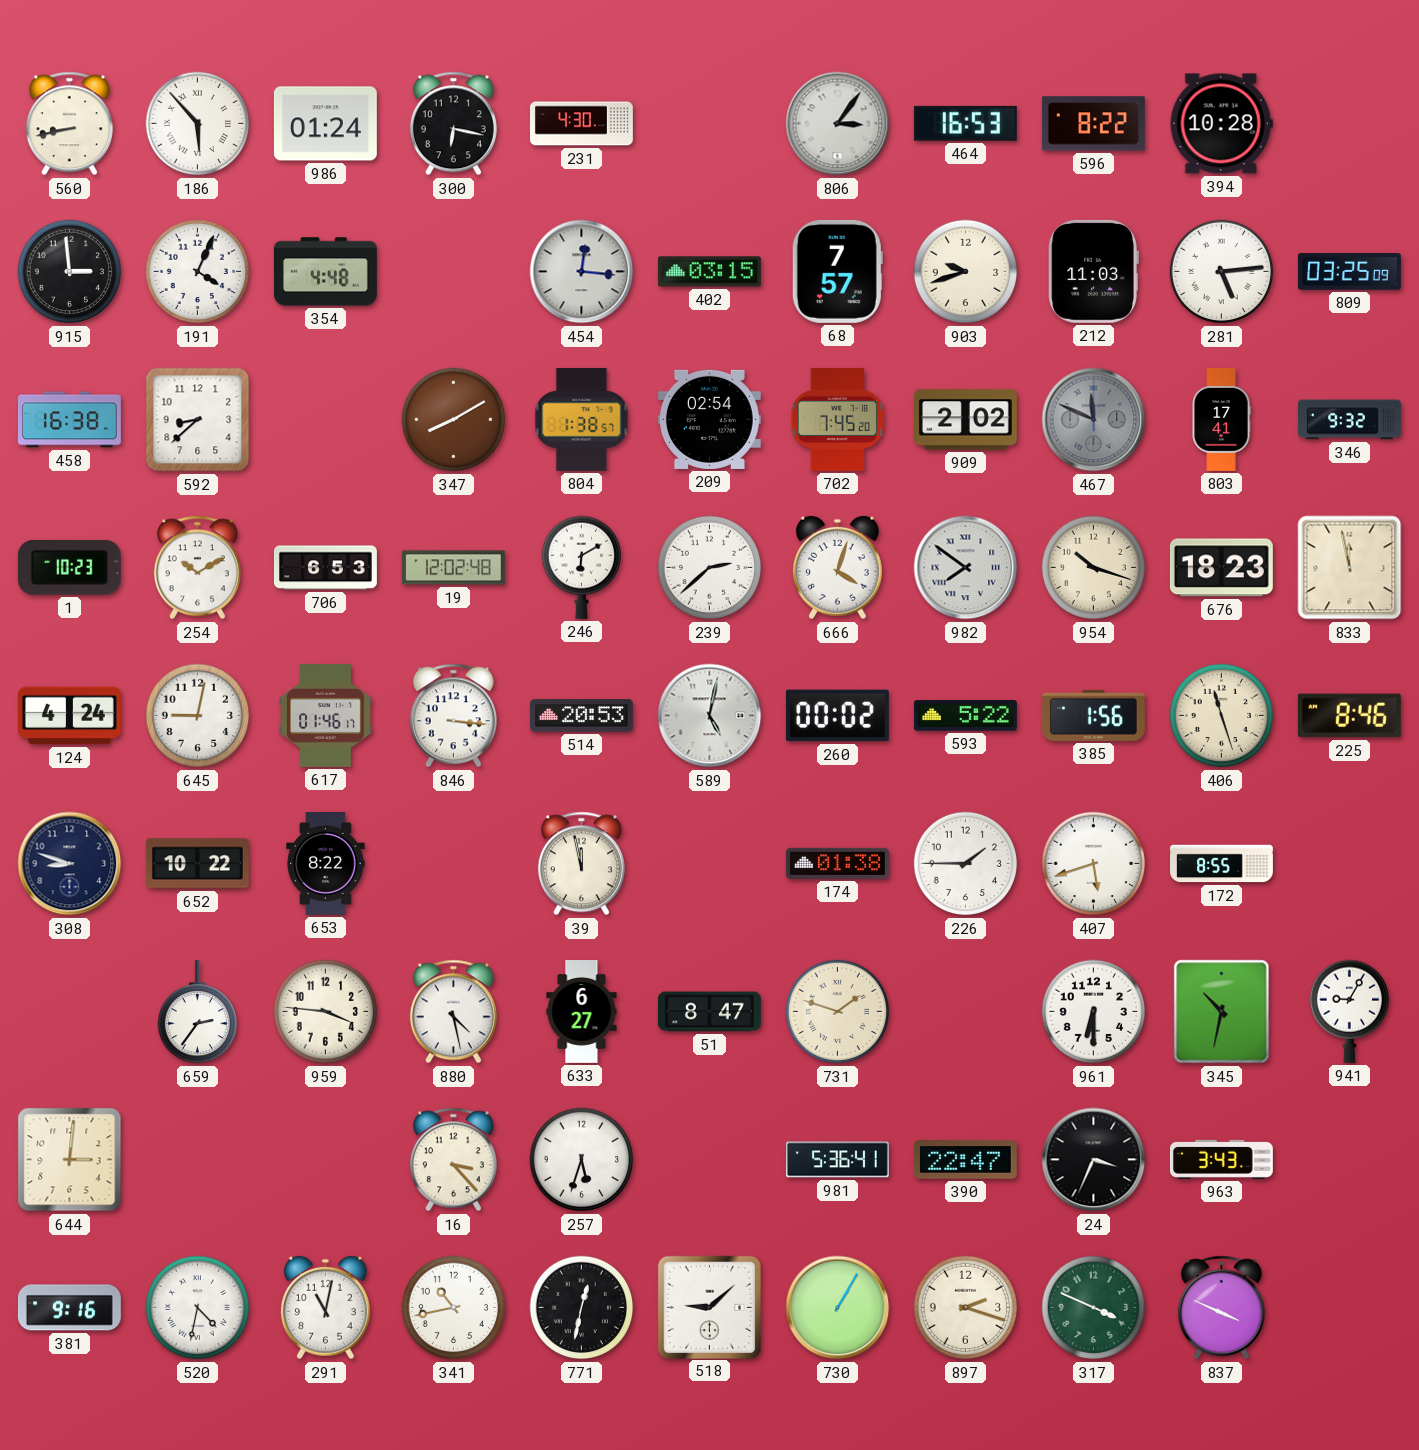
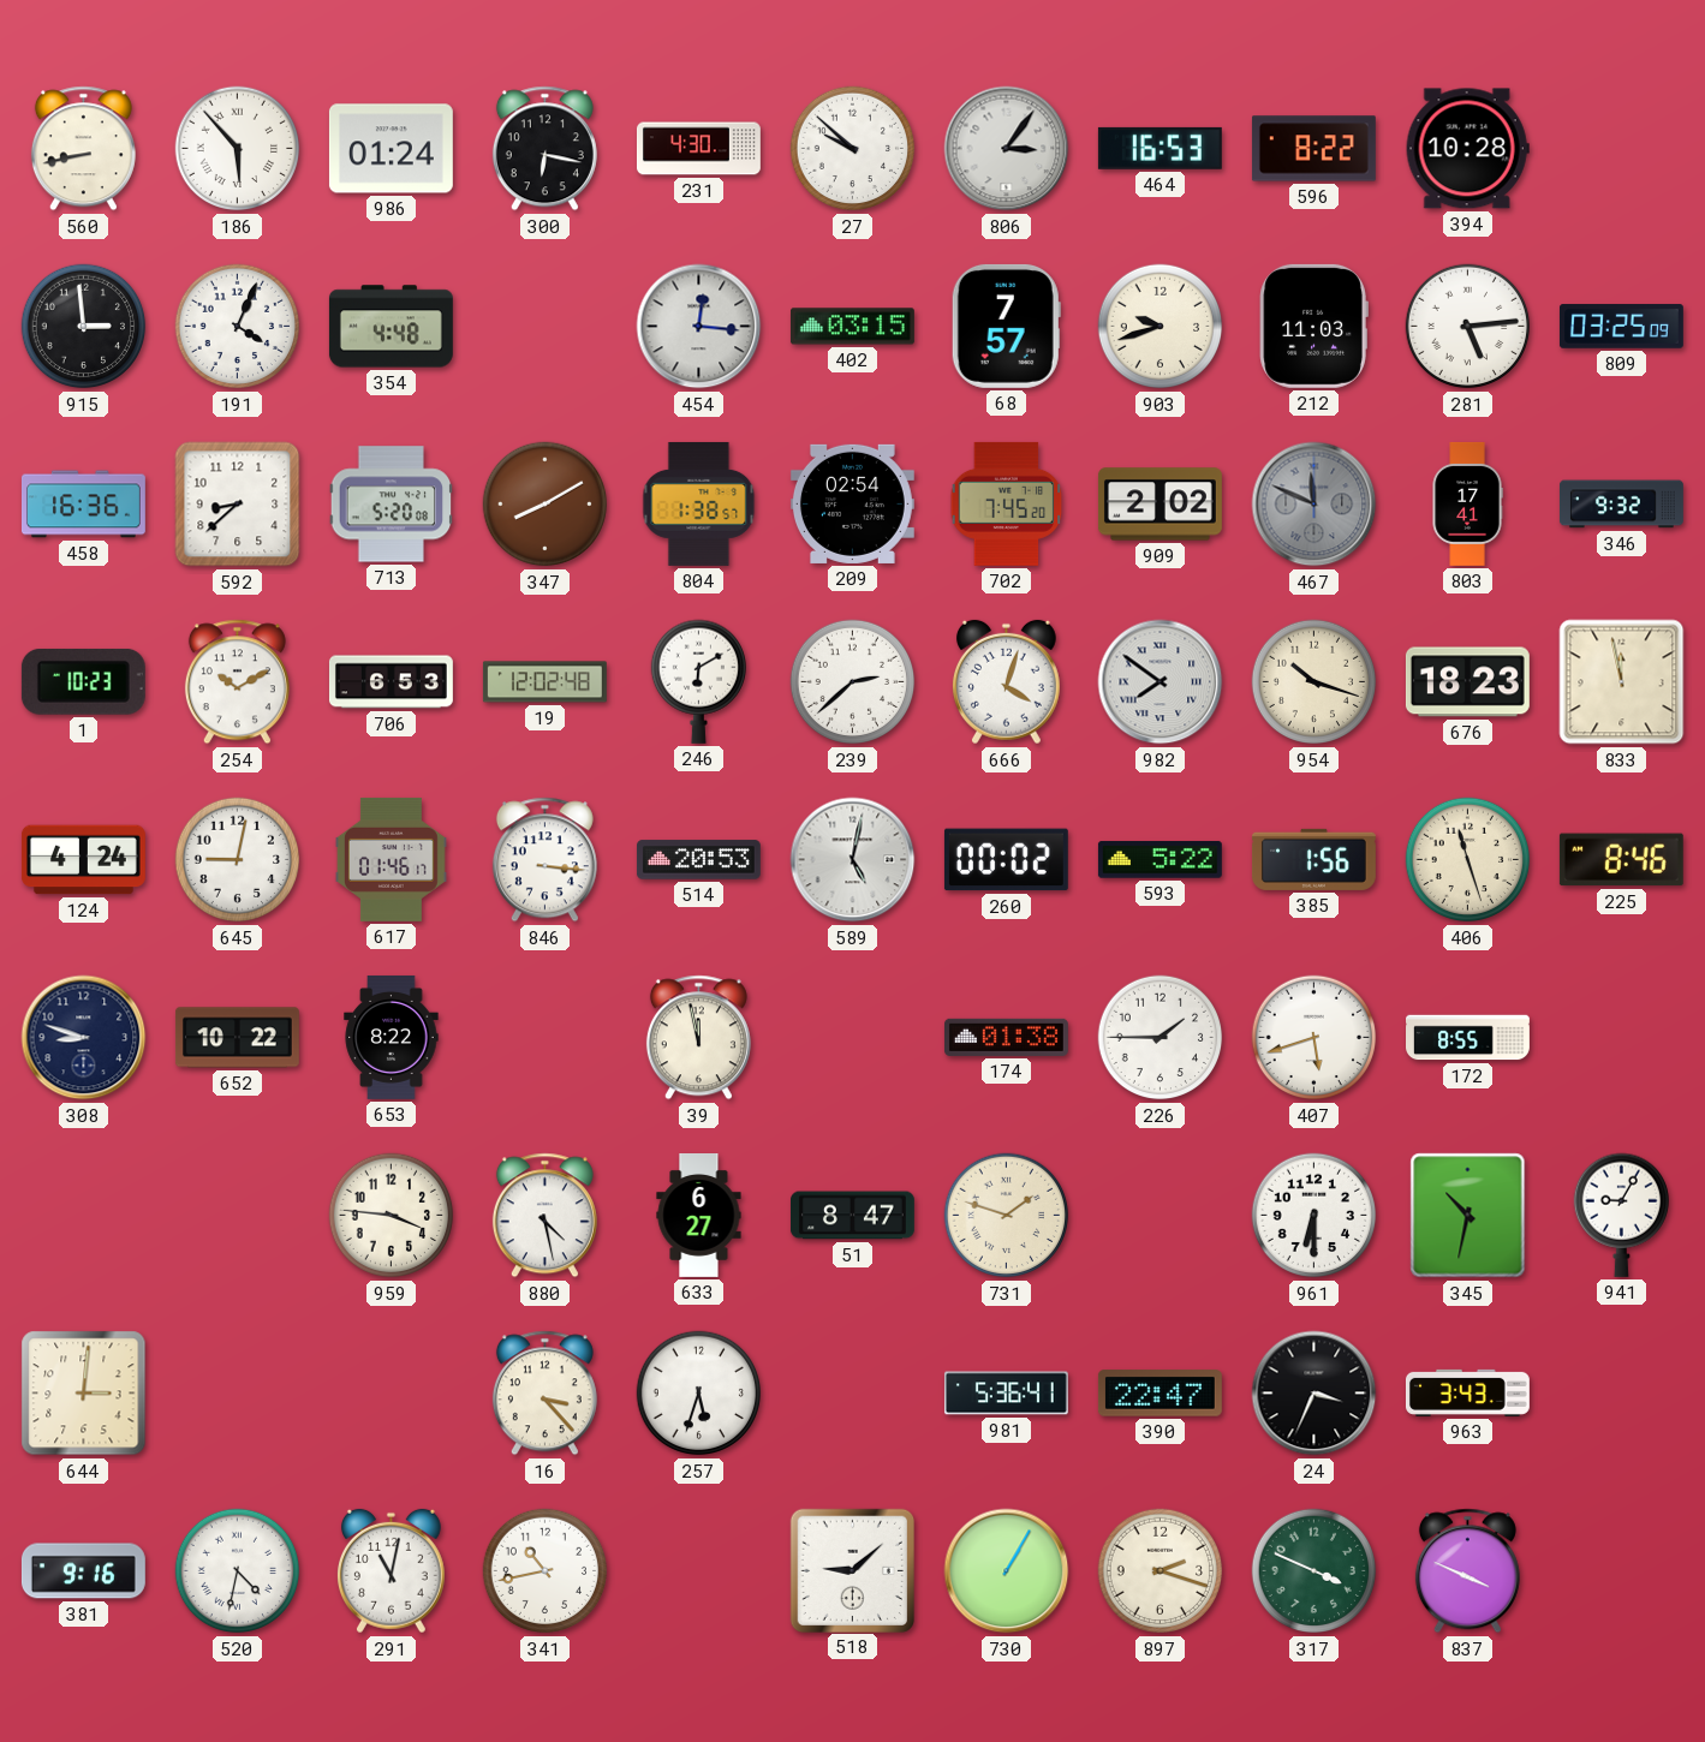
27: none -> 9:52
458: 16:38 -> 16:36
713: none -> 5:20
659: 2:36 -> none
771: 12:32 -> none
